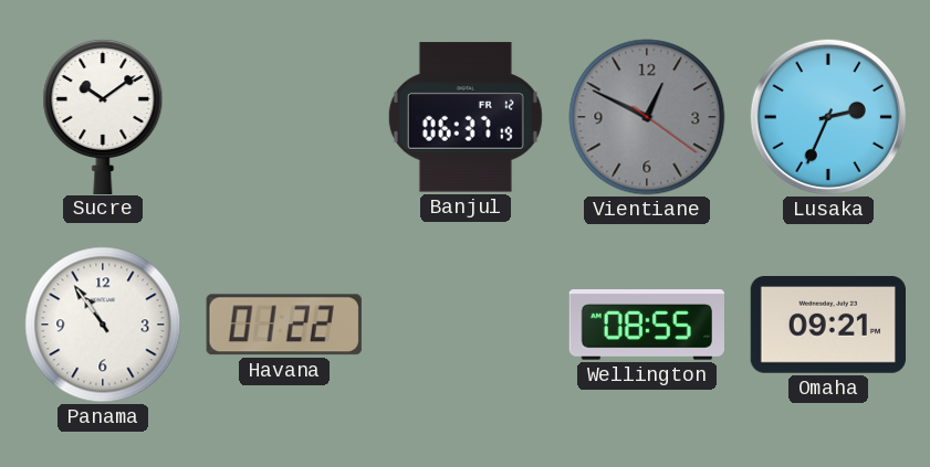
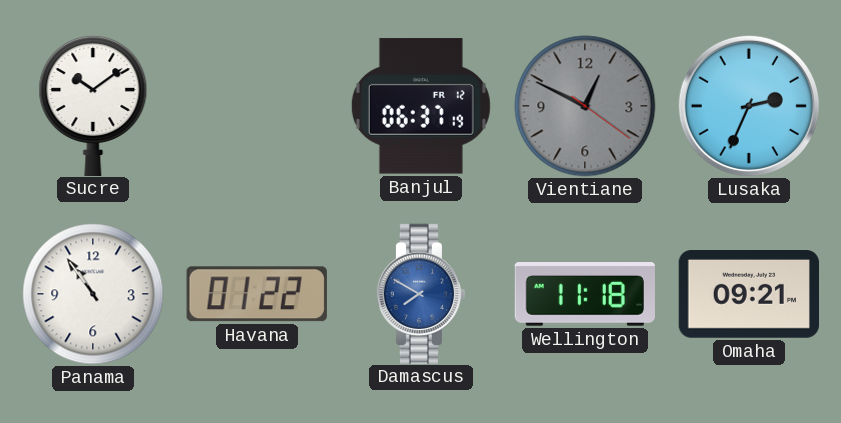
Damascus: none -> 7:50
Wellington: 08:55 -> 11:18
